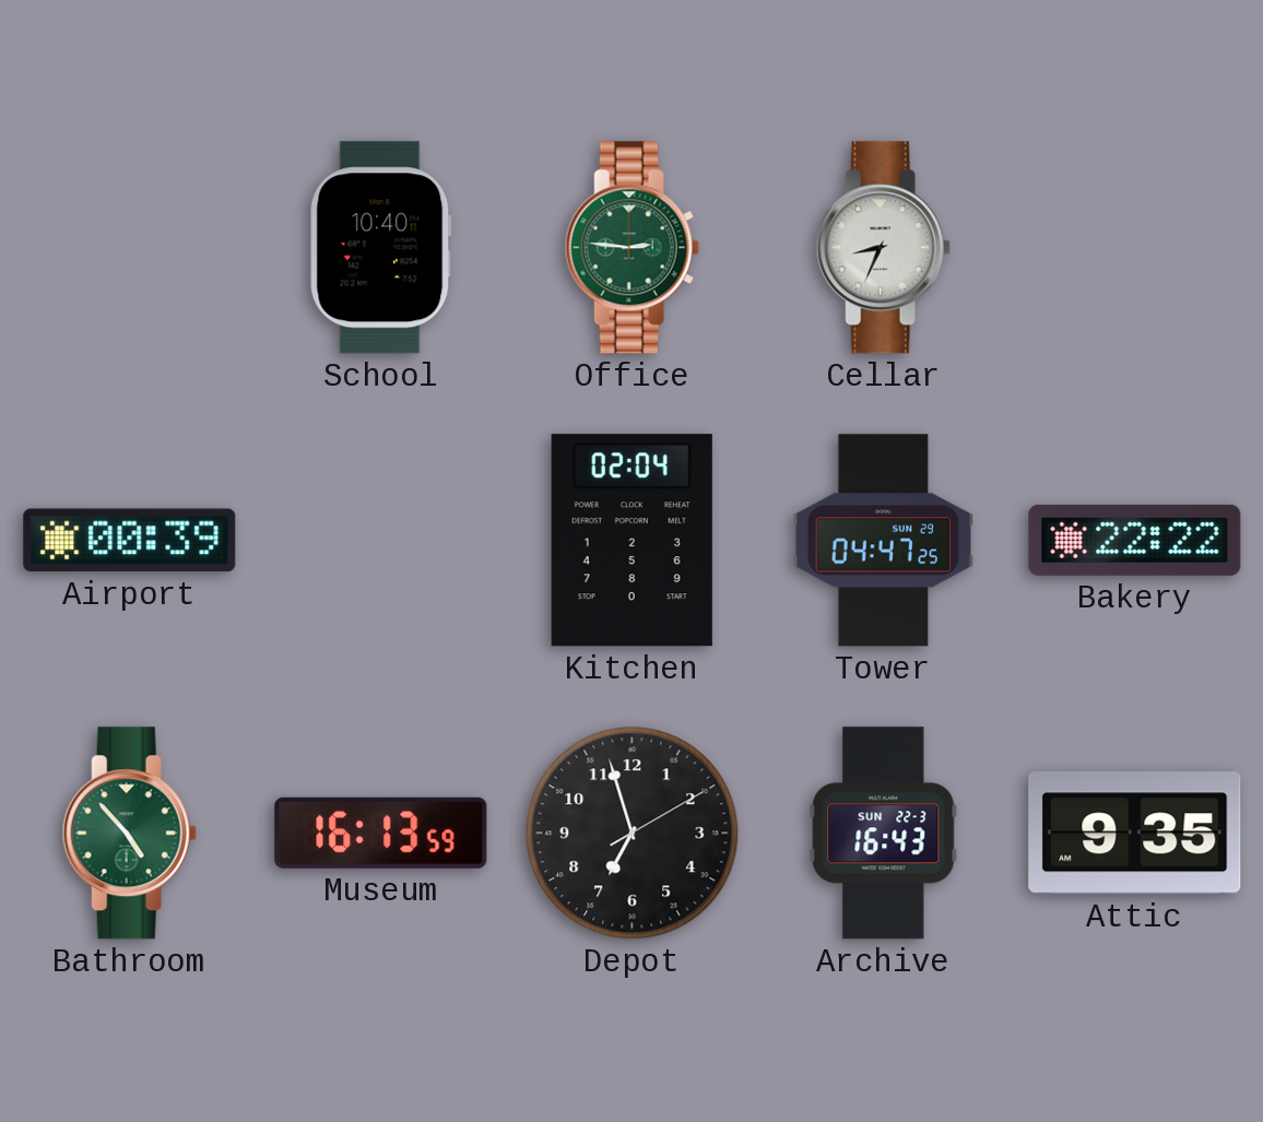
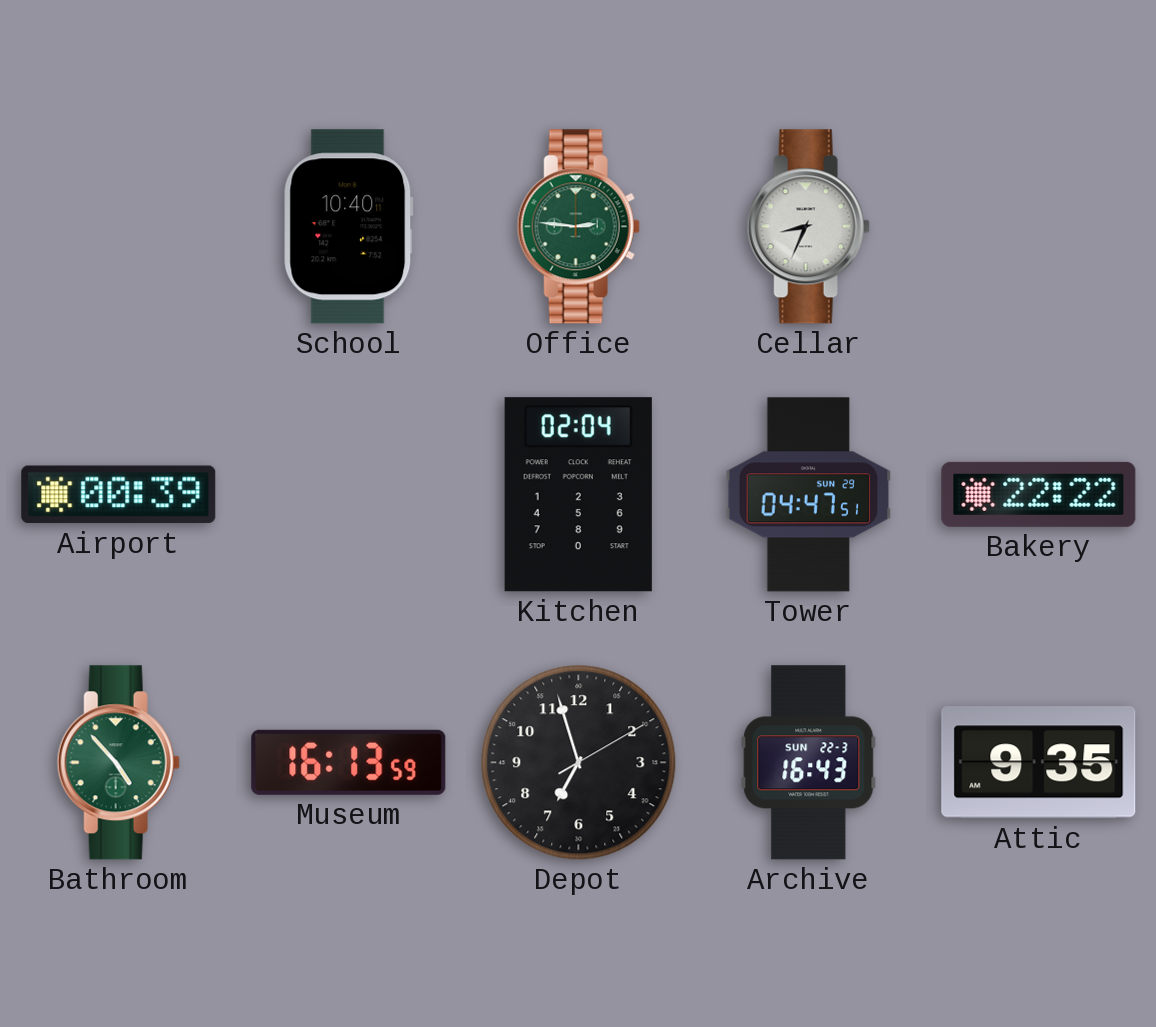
Tower: 04:47:25 -> 04:47:51
